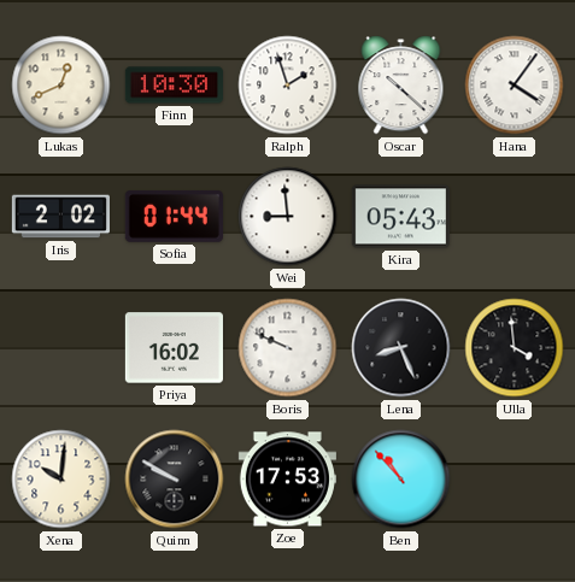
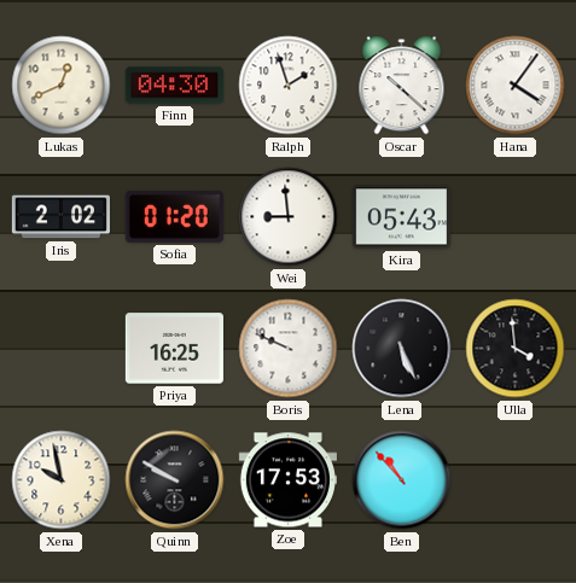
Finn: 10:30 -> 04:30
Sofia: 01:44 -> 01:20
Priya: 16:02 -> 16:25
Lena: 8:26 -> 5:26
Xena: 10:01 -> 9:58
